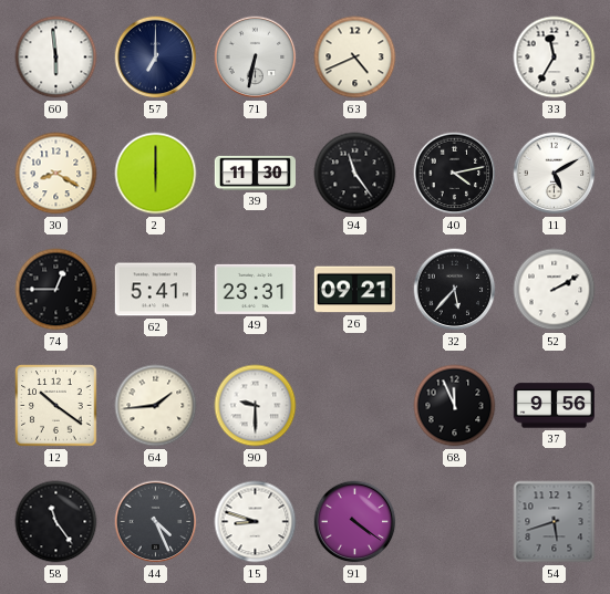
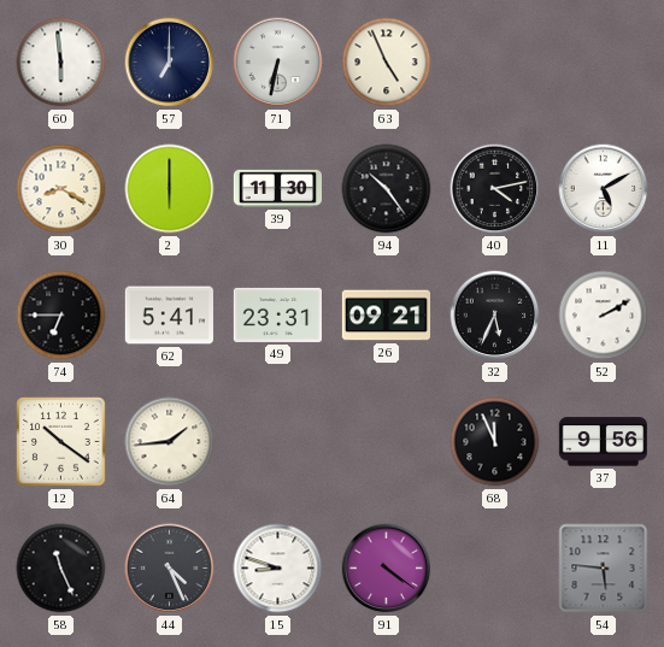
63: 4:41 -> 4:56
33: 11:35 -> none
94: 11:24 -> 10:24
74: 12:45 -> 6:45
32: 5:37 -> 5:34
90: 9:30 -> none
58: 11:24 -> 11:26
54: 5:42 -> 5:46
